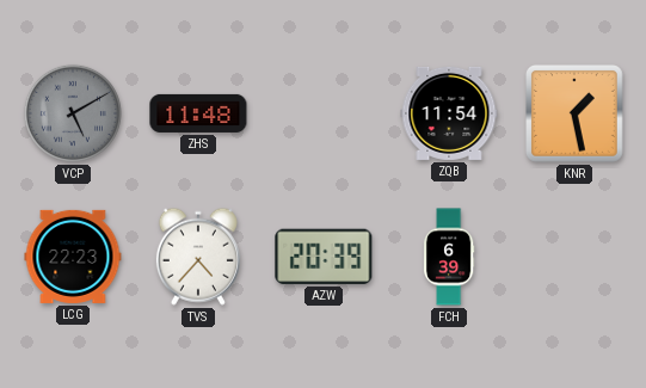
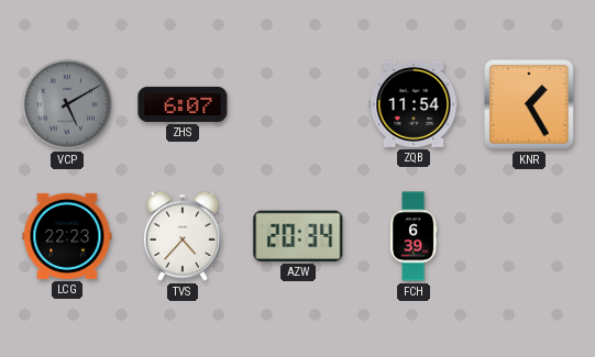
ZHS: 11:48 -> 6:07
KNR: 1:28 -> 1:25
AZW: 20:39 -> 20:34
